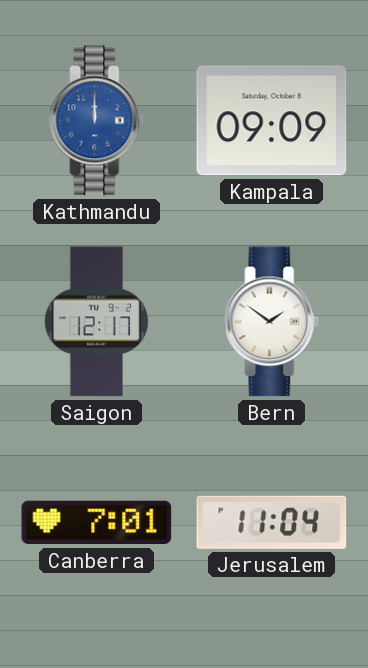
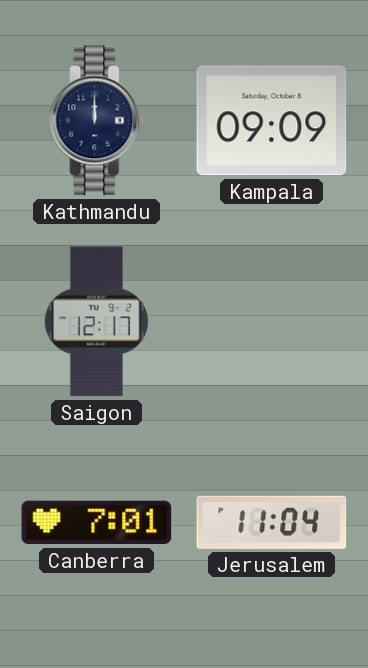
Kathmandu dial: blue -> navy
Bern: 1:51 -> none
